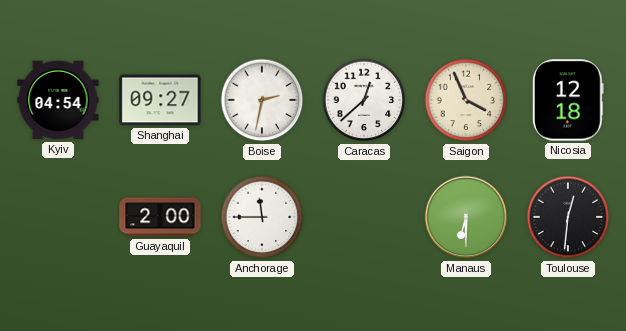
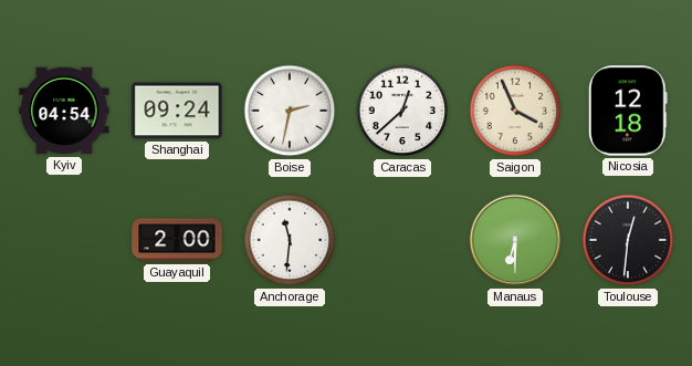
Shanghai: 09:27 -> 09:24
Anchorage: 11:45 -> 11:31
